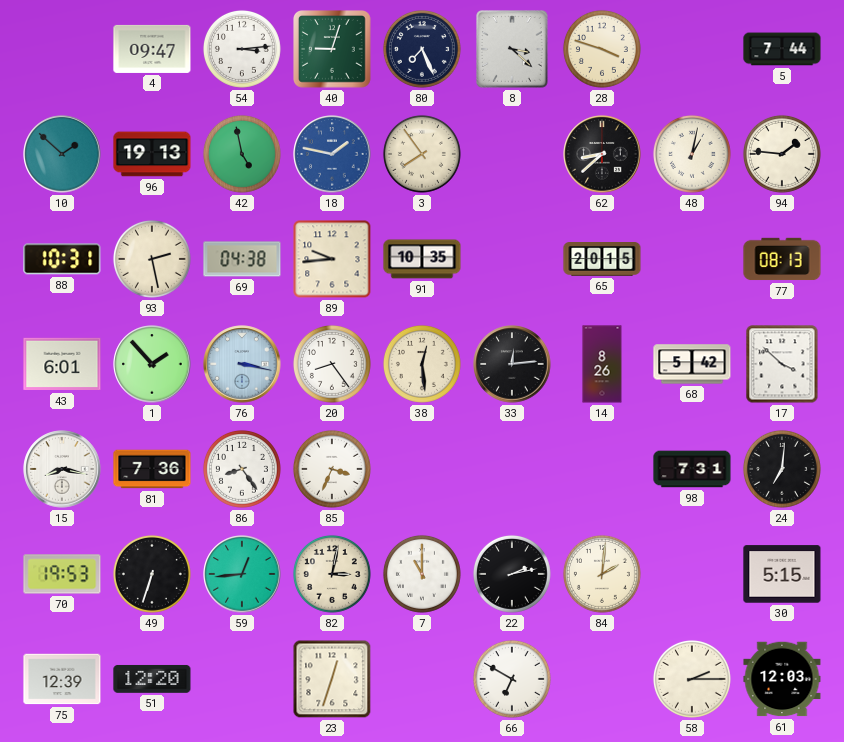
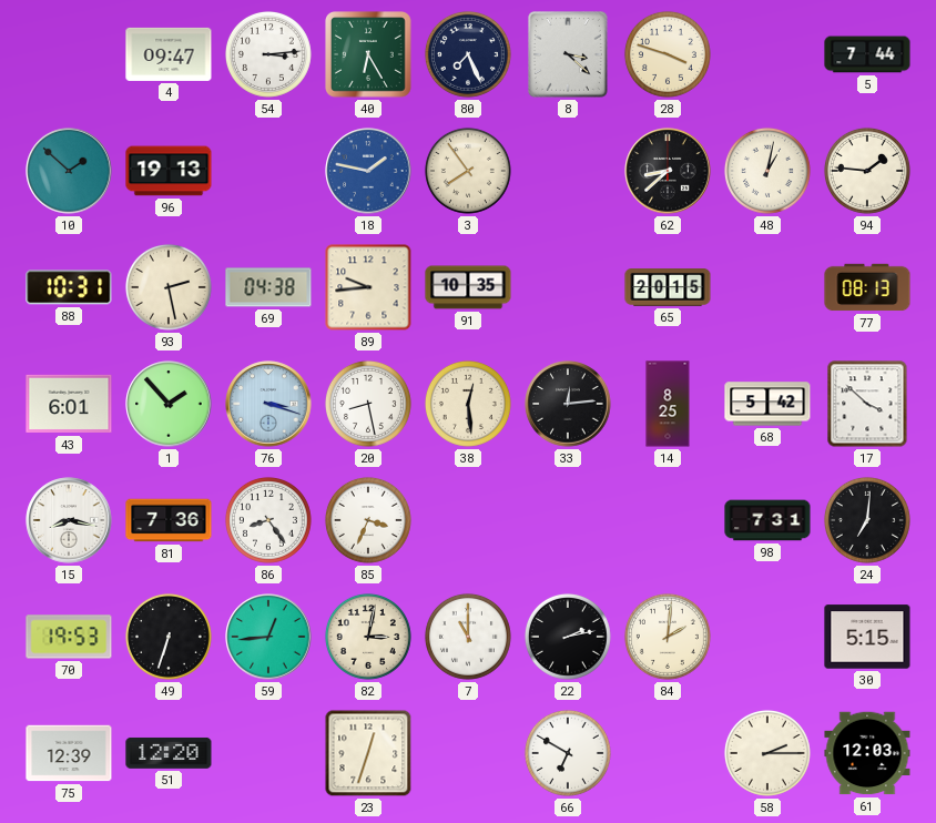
40: 9:03 -> 6:25
42: 4:58 -> none
76: 3:17 -> 3:18
20: 8:24 -> 8:28
14: 8:26 -> 8:25
